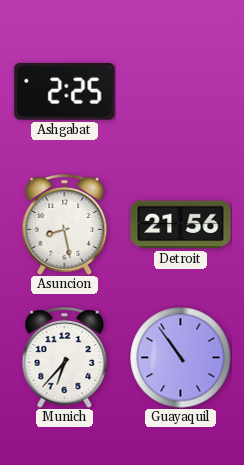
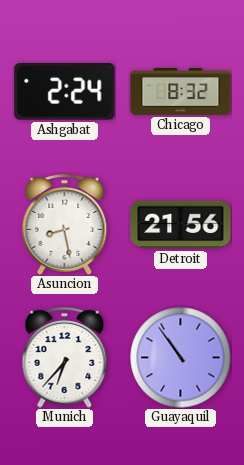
Ashgabat: 2:25 -> 2:24
Chicago: none -> 8:32
